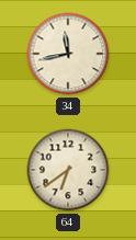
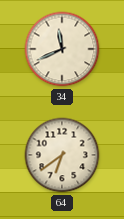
34: 11:43 -> 11:41
